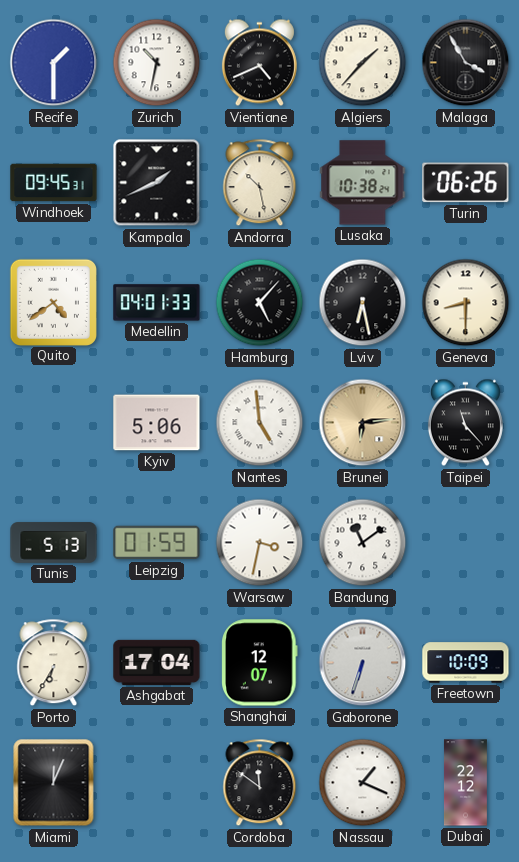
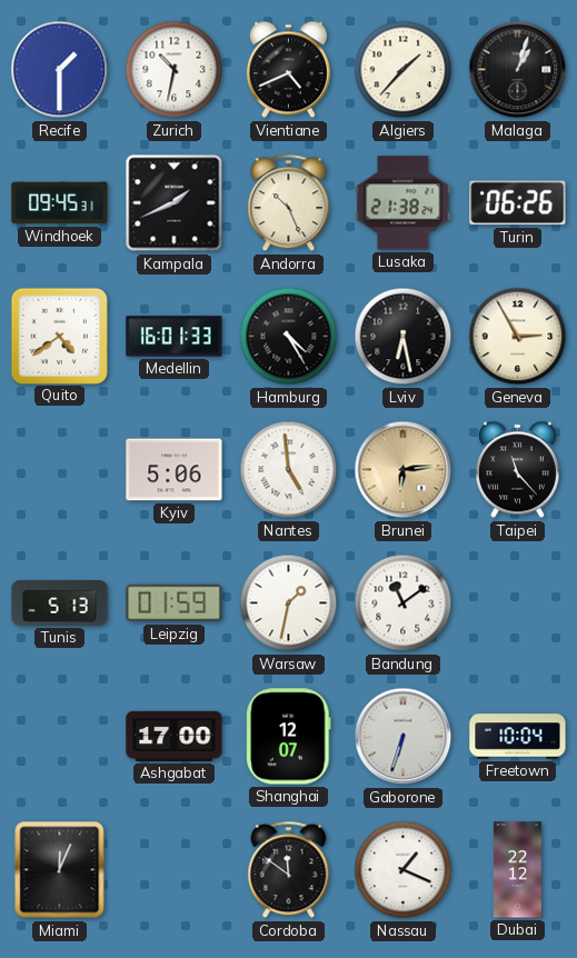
Malaga: 3:55 -> 1:03
Andorra: 10:28 -> 10:26
Lusaka: 10:38 -> 21:38
Medellin: 04:01 -> 16:01
Hamburg: 5:07 -> 4:25
Geneva: 8:30 -> 2:55
Warsaw: 3:32 -> 1:32
Porto: 6:35 -> none
Ashgabat: 17:04 -> 17:00
Freetown: 10:09 -> 10:04
